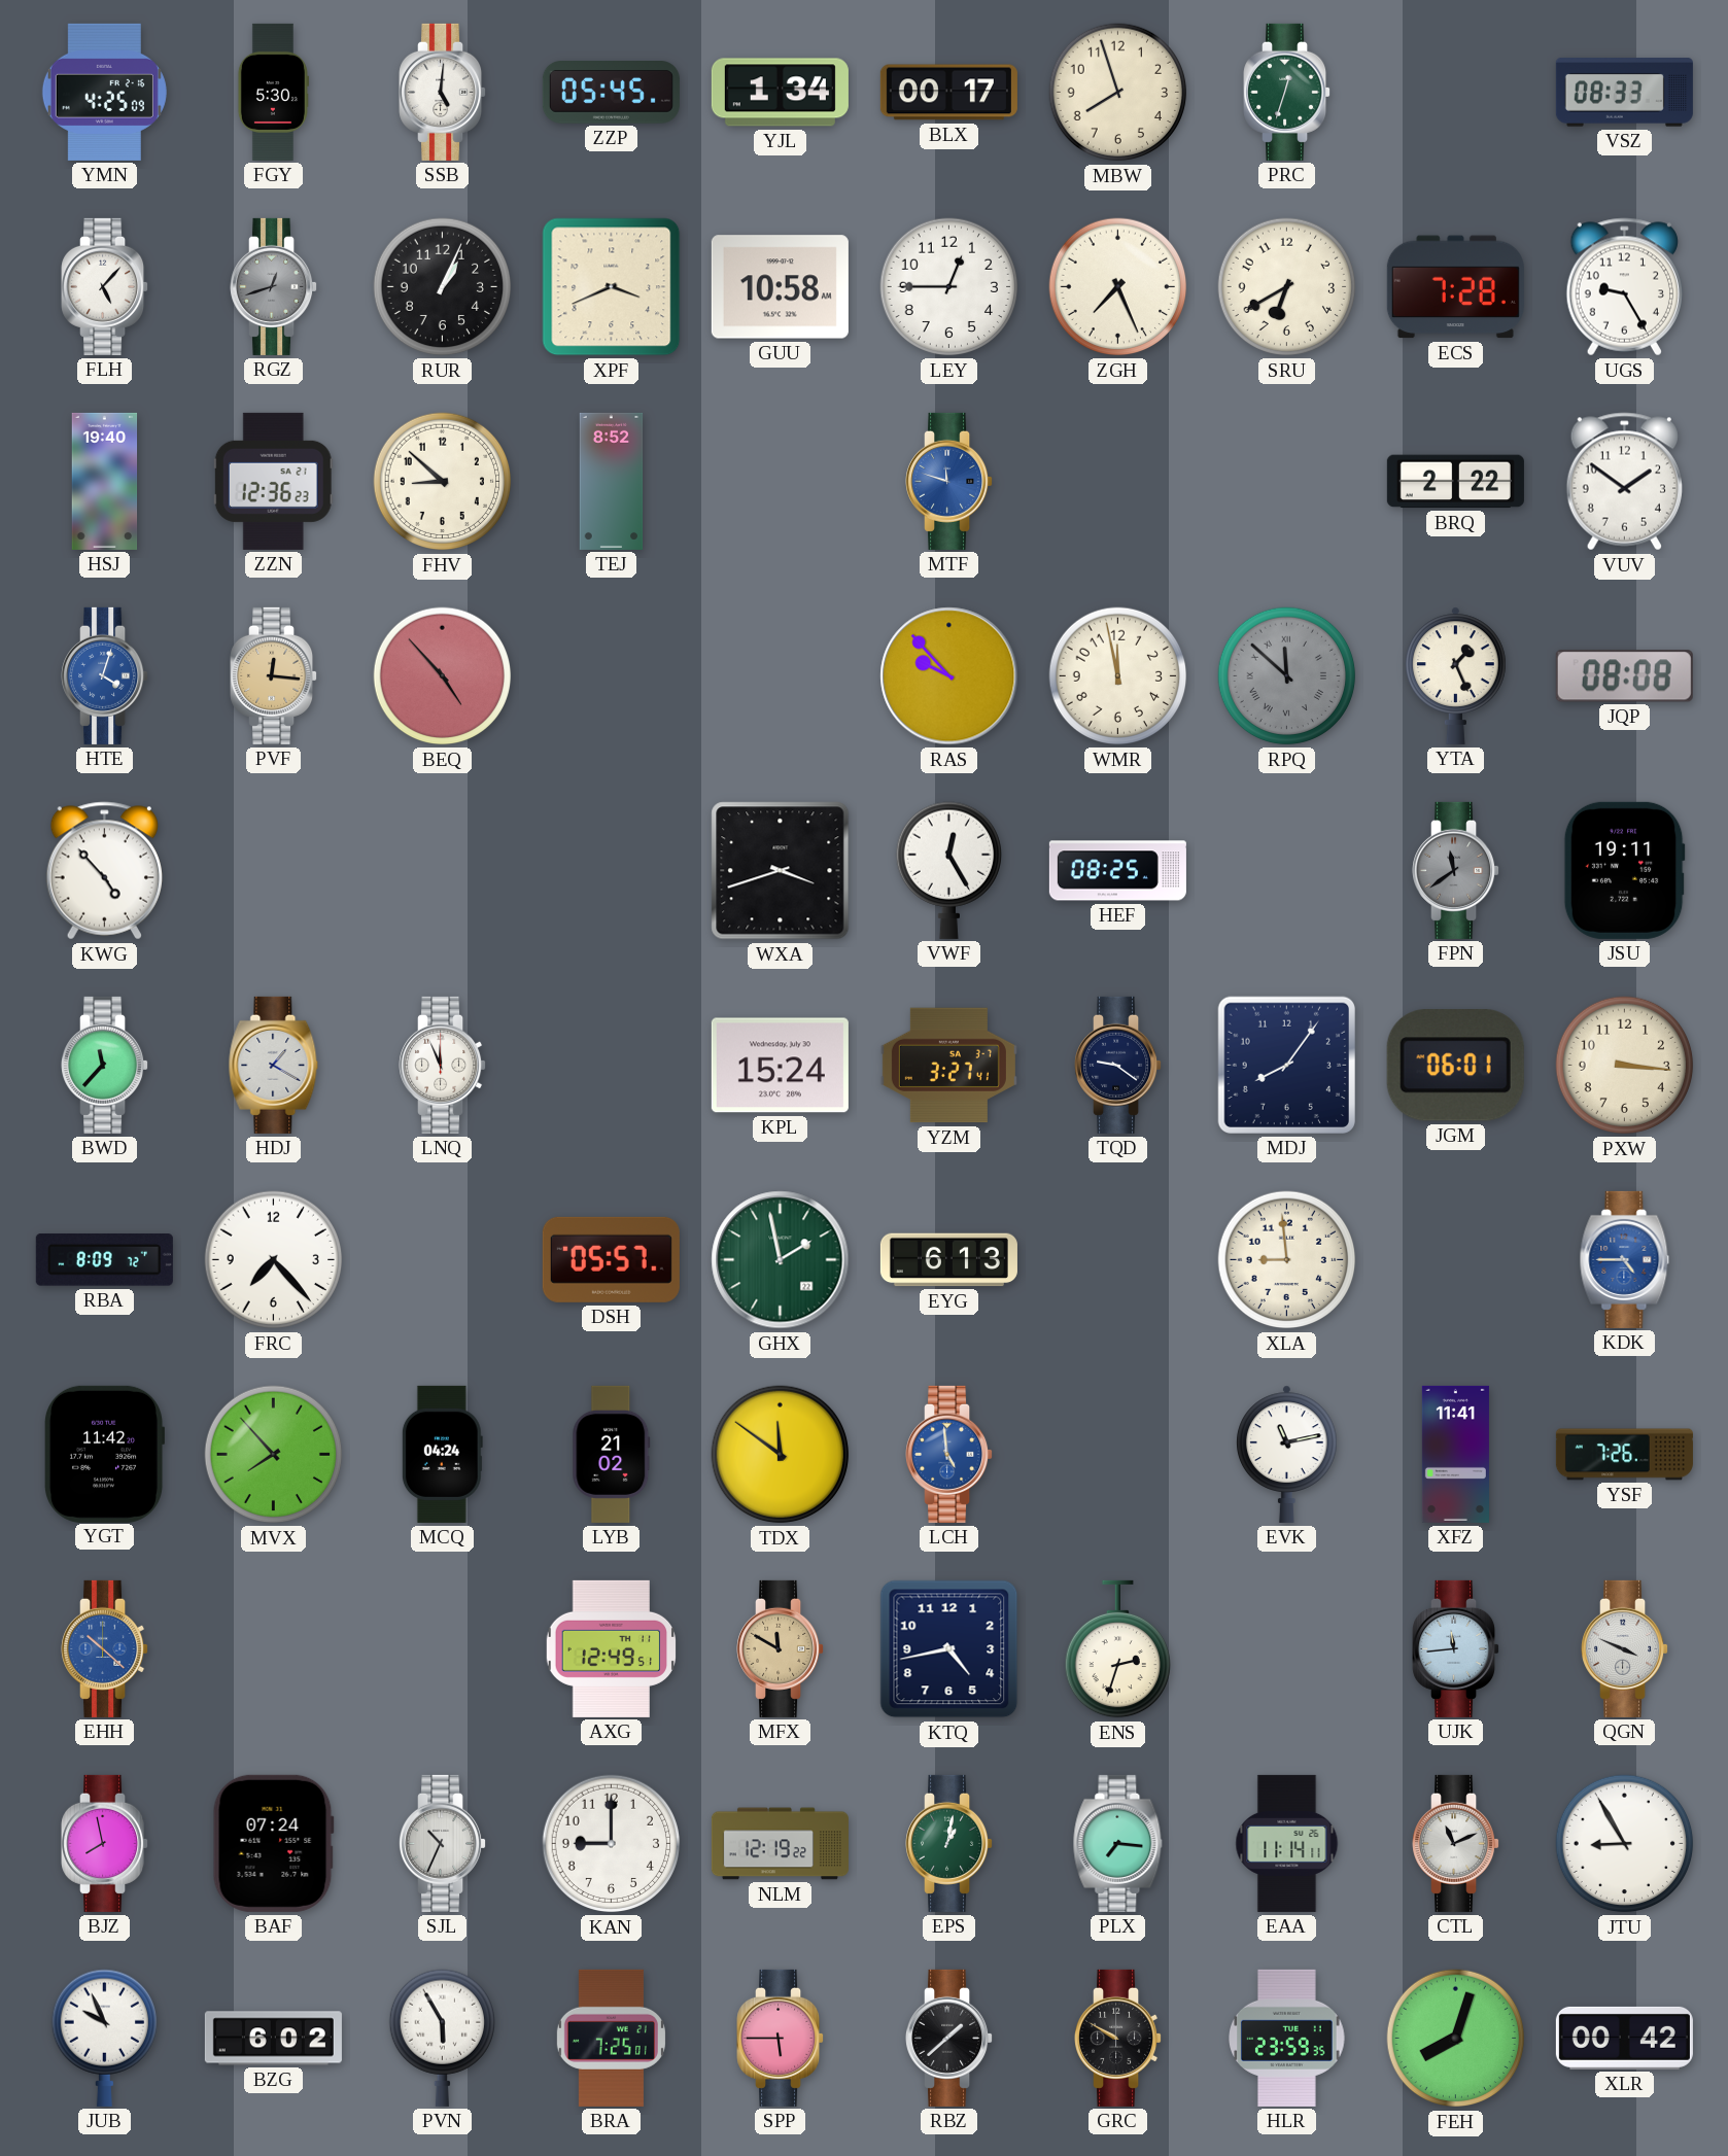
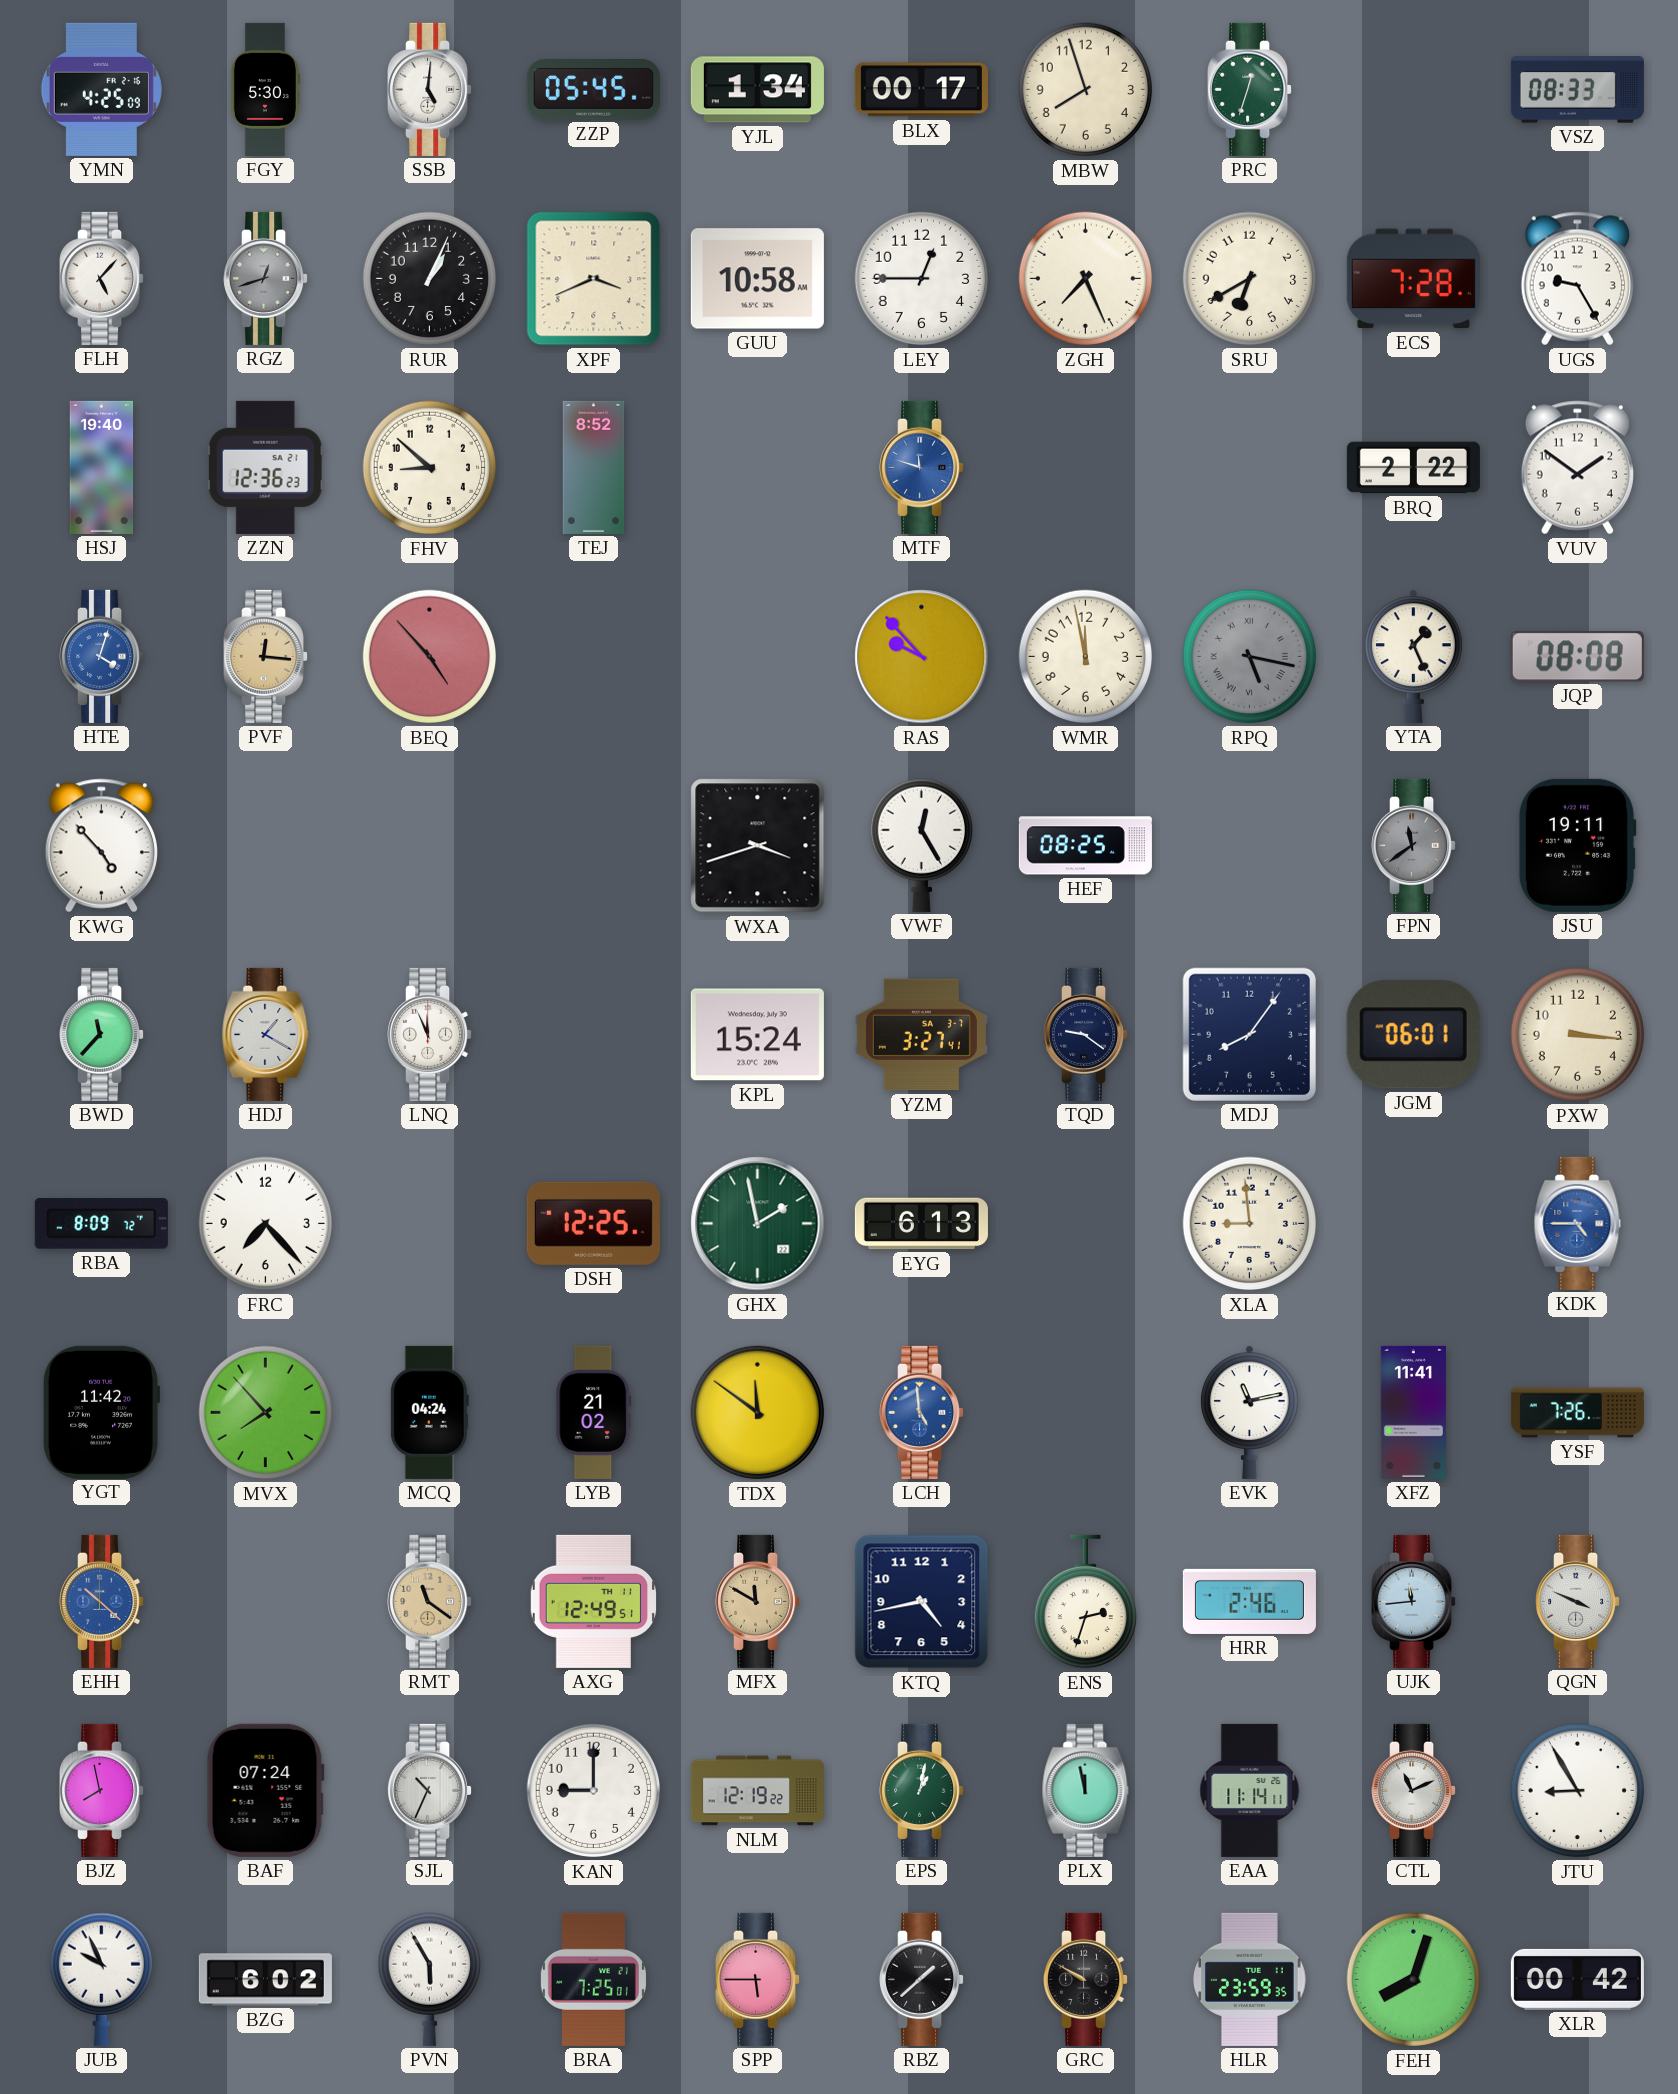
RPQ: 11:52 -> 5:17
DSH: 05:57 -> 12:25
RMT: none -> 11:21
HRR: none -> 2:46
PLX: 7:16 -> 11:58
